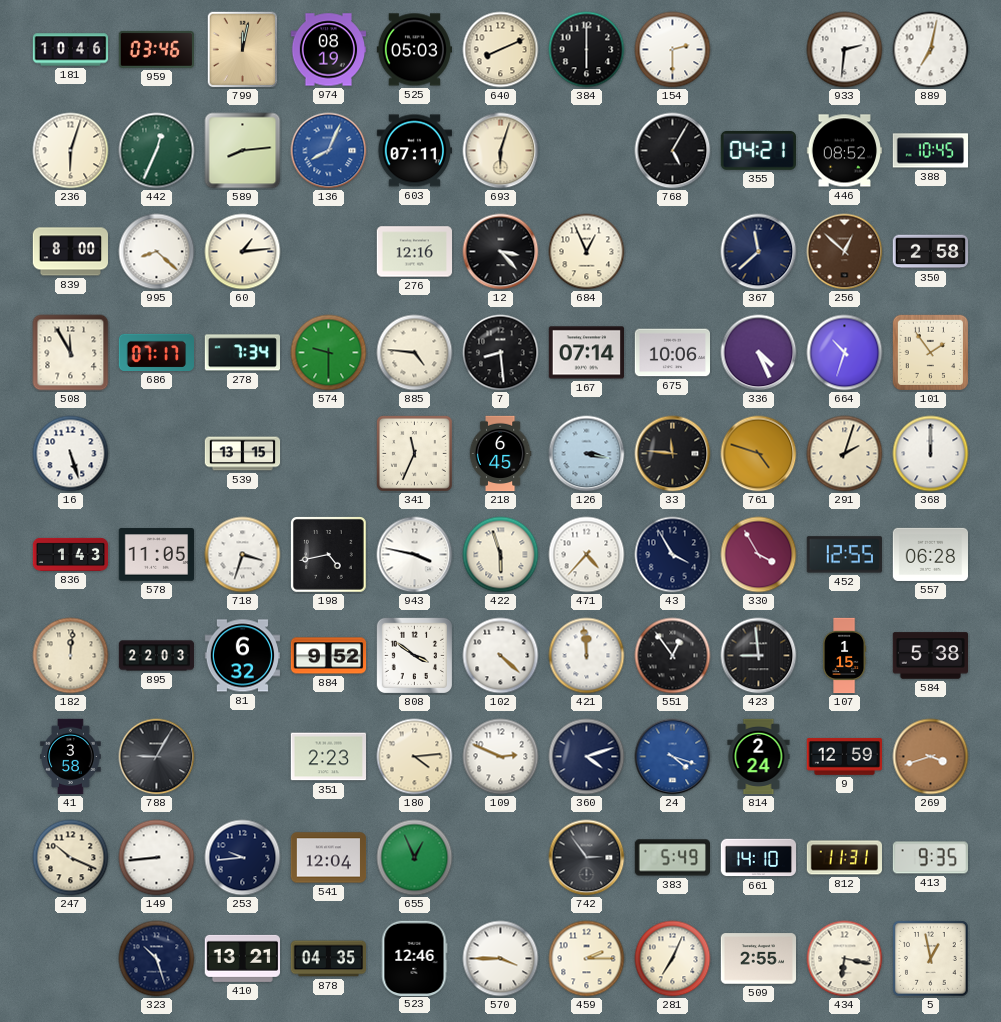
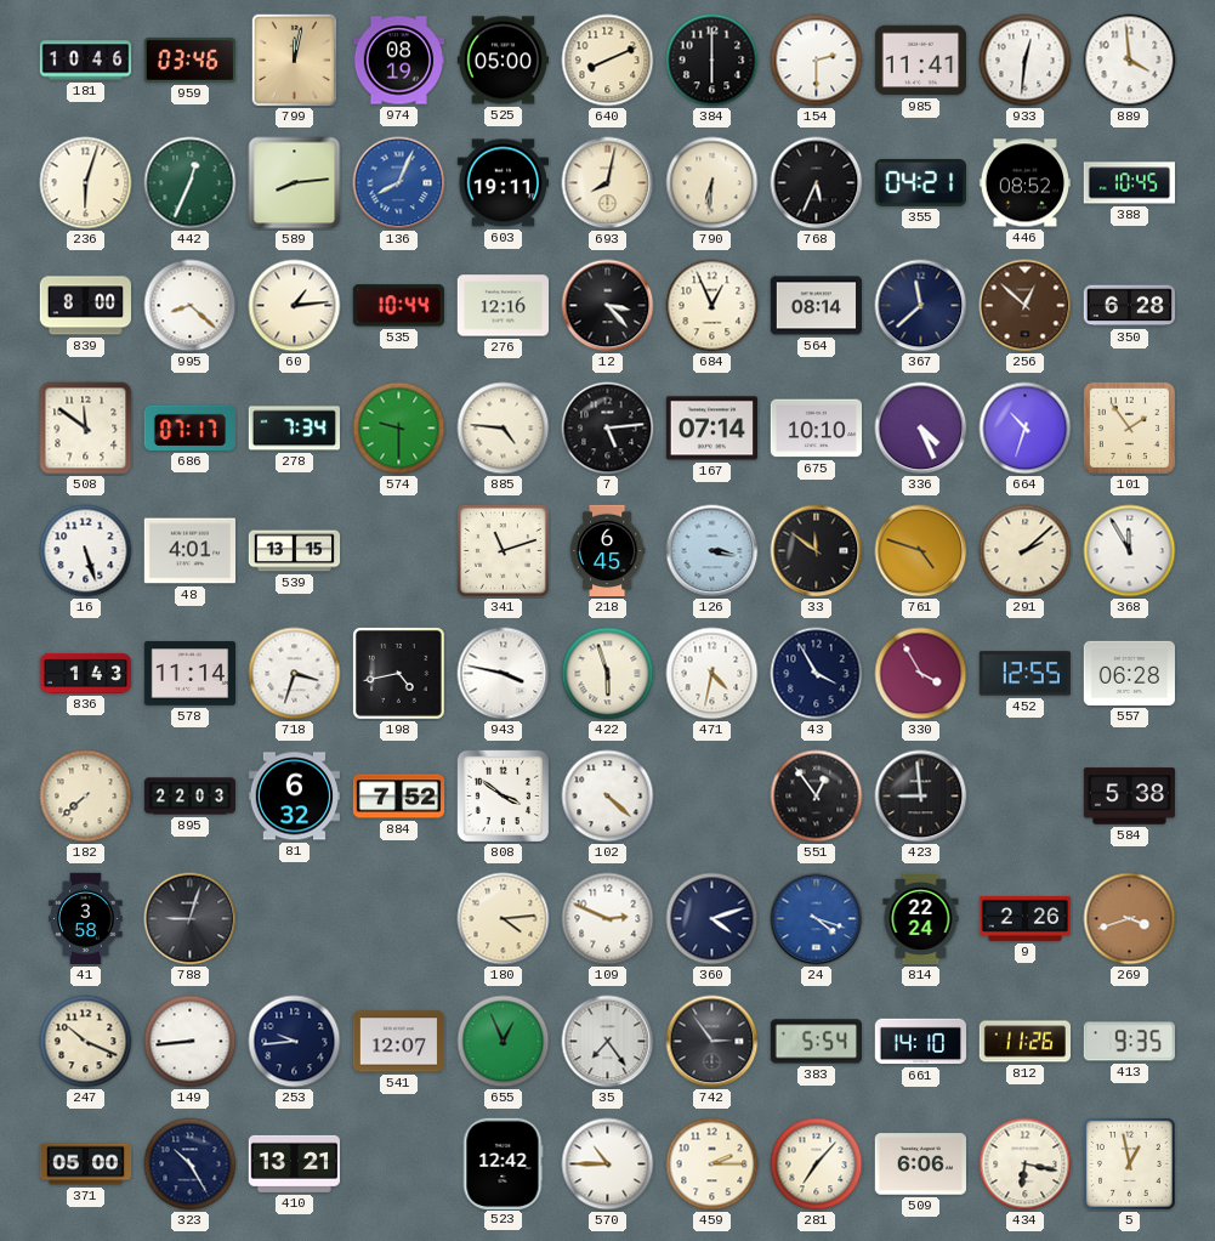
525: 05:03 -> 05:00
985: none -> 11:41
933: 2:31 -> 12:31
889: 7:02 -> 3:59
603: 07:11 -> 19:11
693: 6:03 -> 8:02
790: none -> 6:31
768: 5:05 -> 5:34
535: none -> 10:44
564: none -> 08:14
350: 2:58 -> 6:28
508: 11:55 -> 11:51
7: 8:29 -> 5:14
675: 10:06 -> 10:10
48: none -> 4:01
341: 11:34 -> 11:12
33: 11:46 -> 11:51
291: 2:03 -> 2:08
368: 12:00 -> 11:55
578: 11:05 -> 11:14
471: 4:37 -> 4:32
182: 12:01 -> 7:38
884: 9:52 -> 7:52
421: 11:59 -> none
107: 1:15 -> none
788: 9:05 -> 9:03
351: 2:23 -> none
814: 2:24 -> 22:24
9: 12:59 -> 2:26
541: 12:04 -> 12:07
35: none -> 7:24
383: 5:49 -> 5:54
812: 11:31 -> 11:26
371: none -> 05:00
323: 10:27 -> 10:25
878: 04:35 -> none
523: 12:46 -> 12:42
570: 3:45 -> 10:45
281: 7:04 -> 7:07
509: 2:55 -> 6:06
